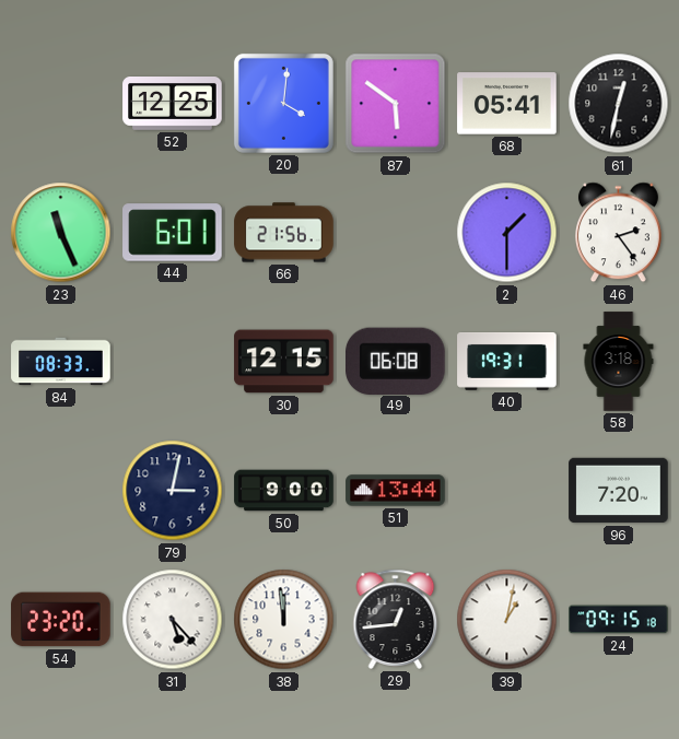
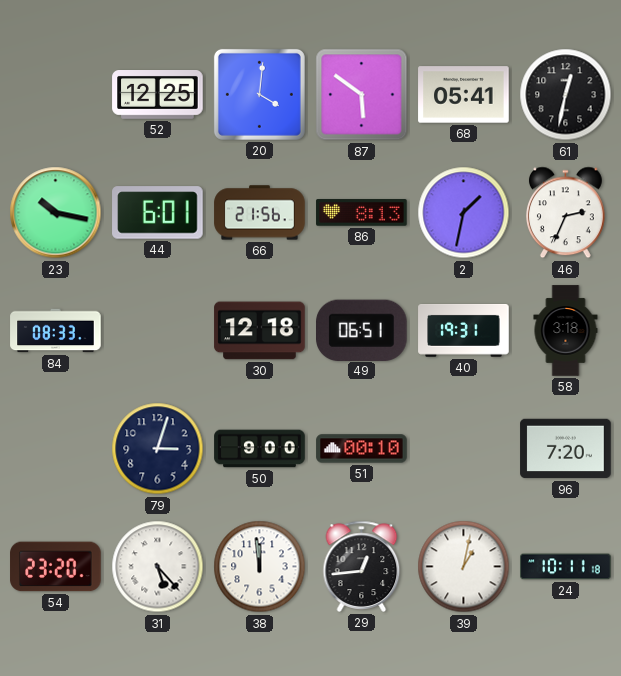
23: 11:26 -> 10:17
86: none -> 8:13
2: 1:30 -> 1:32
46: 2:24 -> 2:34
30: 12:15 -> 12:18
49: 06:08 -> 06:51
79: 3:02 -> 3:03
51: 13:44 -> 00:10
24: 09:15 -> 10:11
